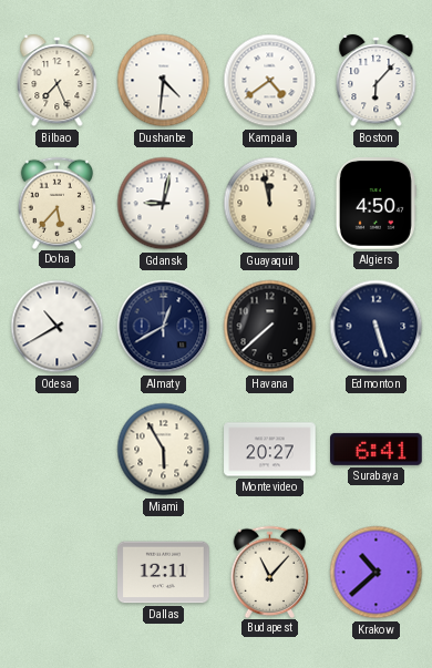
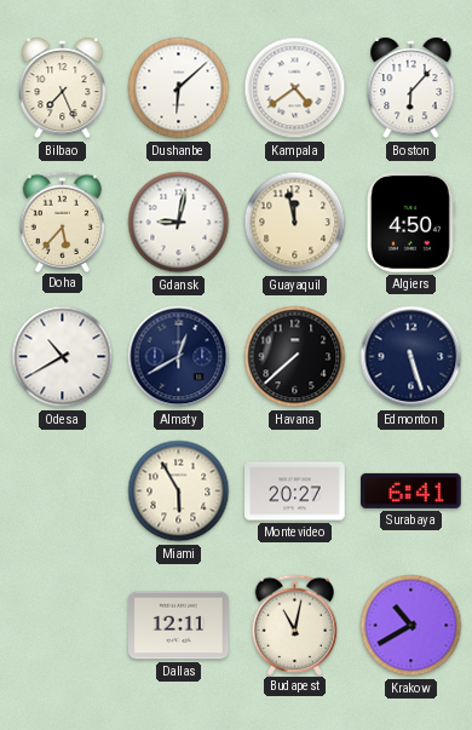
Dushanbe: 4:31 -> 6:08
Budapest: 11:07 -> 11:02
Krakow: 10:38 -> 10:40
